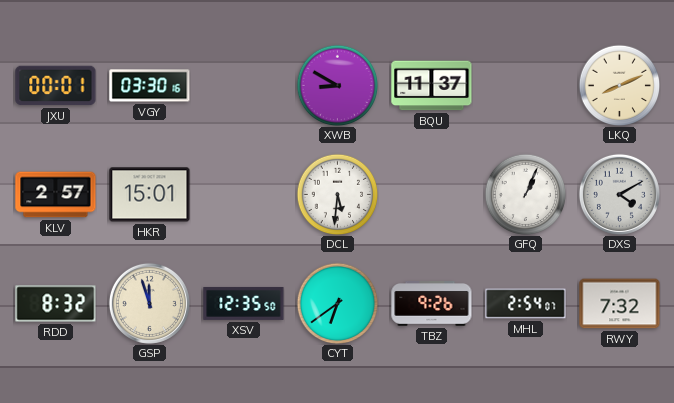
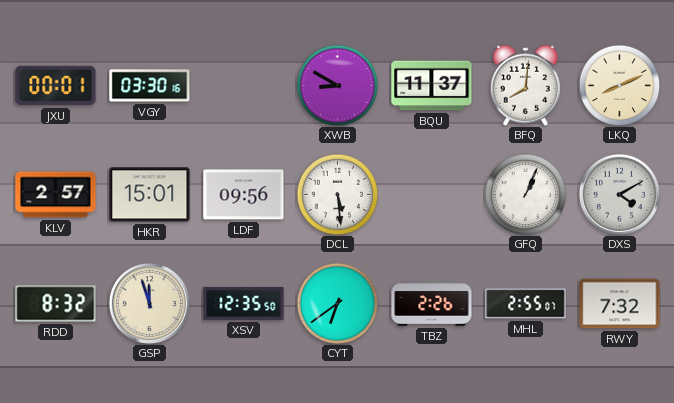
BFQ: none -> 8:01
LDF: none -> 09:56
DCL: 5:31 -> 5:29
TBZ: 9:26 -> 2:26
MHL: 2:54 -> 2:55
